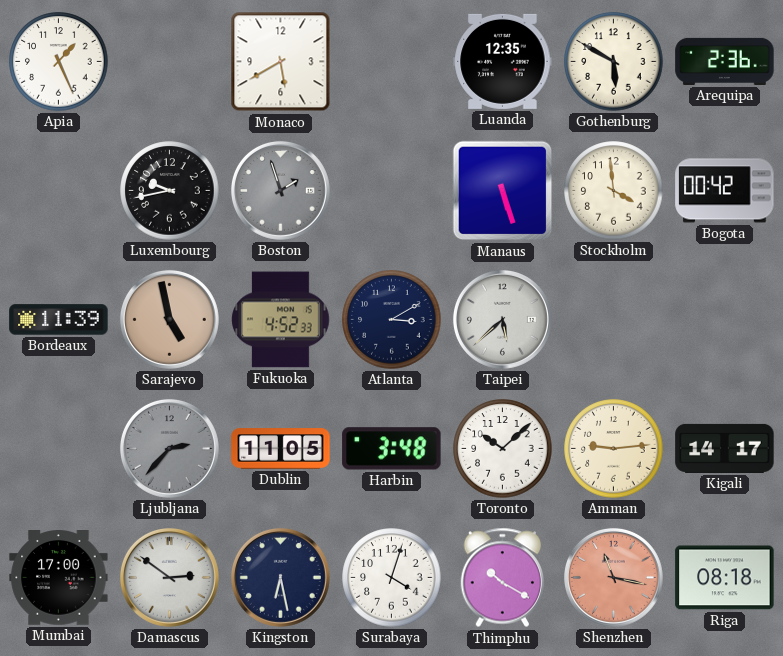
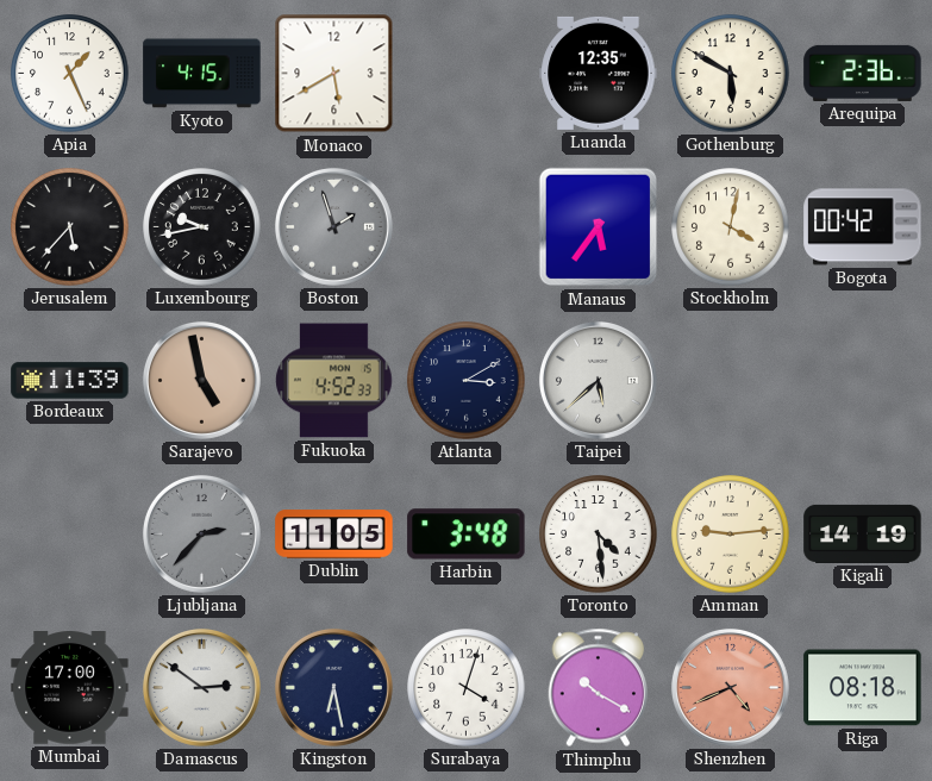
Kyoto: none -> 4:15
Jerusalem: none -> 5:37
Manaus: 5:27 -> 5:36
Stockholm: 3:59 -> 4:02
Toronto: 10:08 -> 4:29
Kigali: 14:17 -> 14:19
Shenzhen: 11:17 -> 4:41
